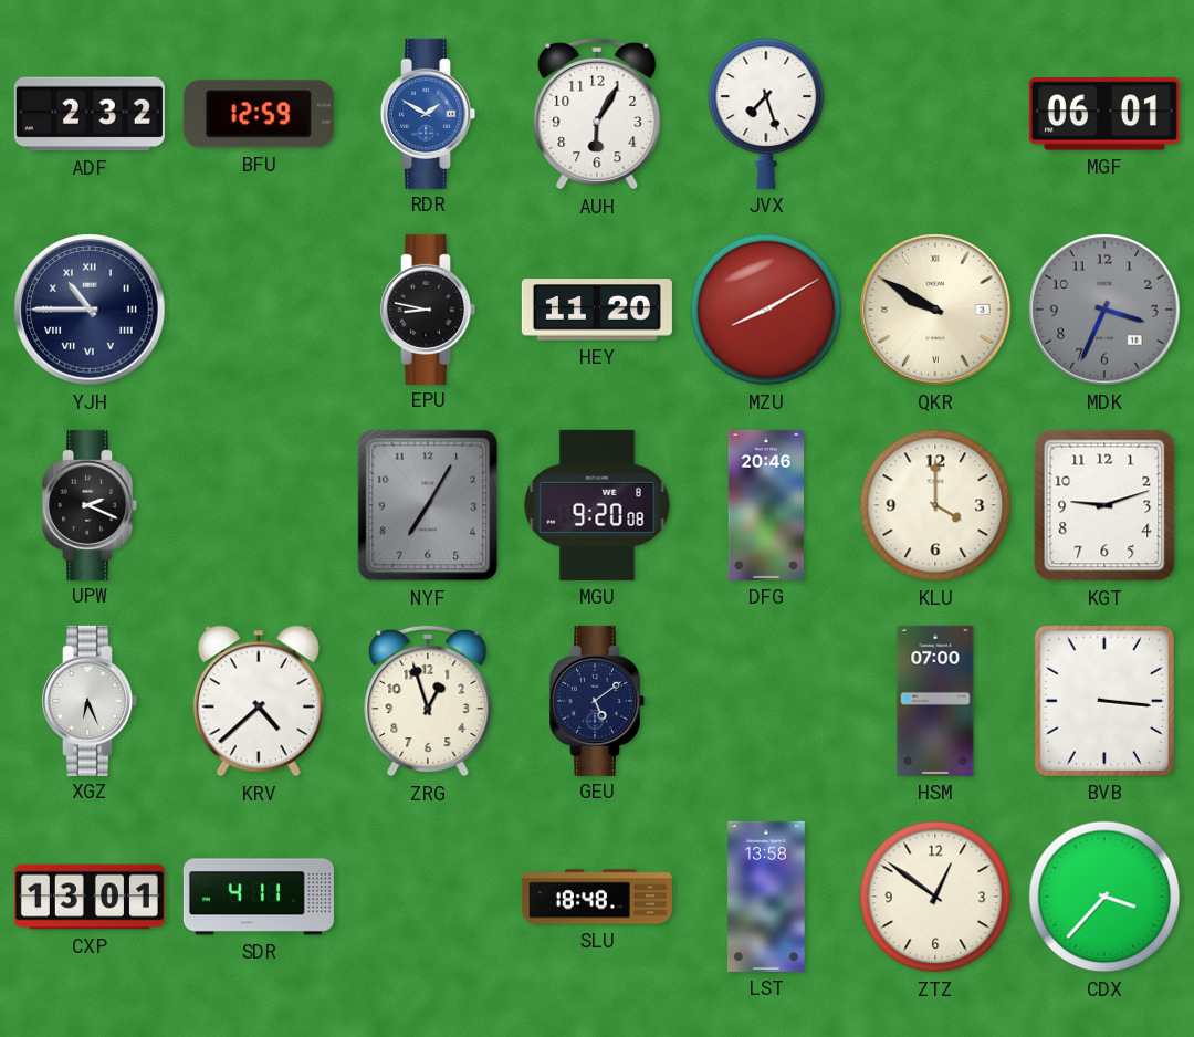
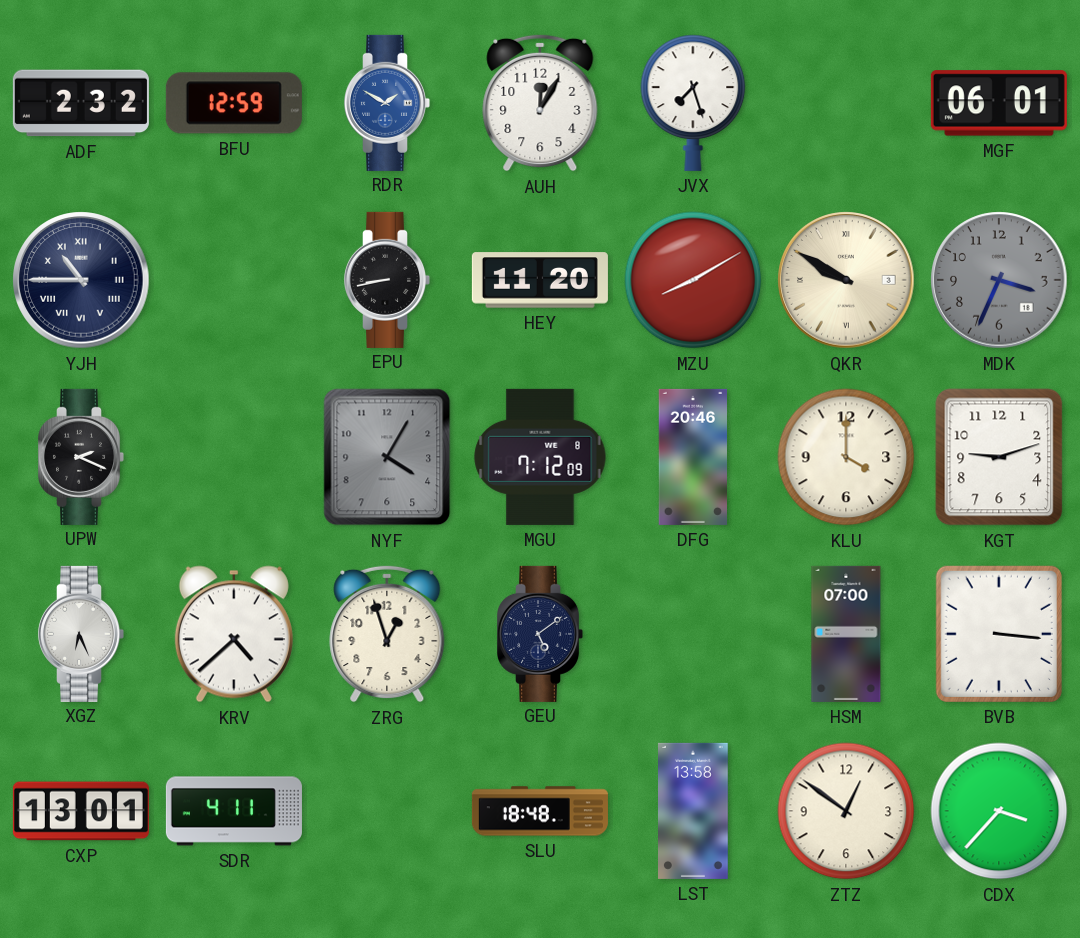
AUH: 6:05 -> 12:05
EPU: 8:47 -> 8:43
NYF: 7:05 -> 4:05
MGU: 9:20 -> 7:12
